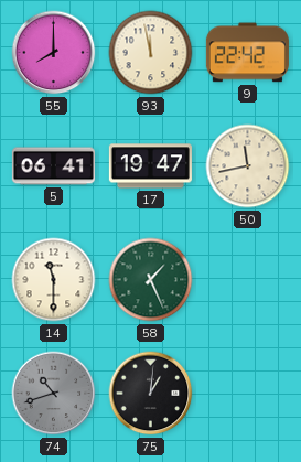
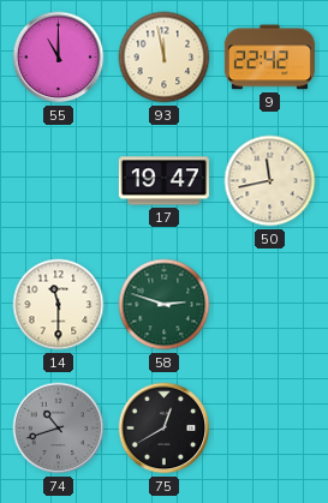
55: 8:00 -> 11:00
5: 06:41 -> none
58: 1:26 -> 2:48
75: 1:01 -> 12:40
